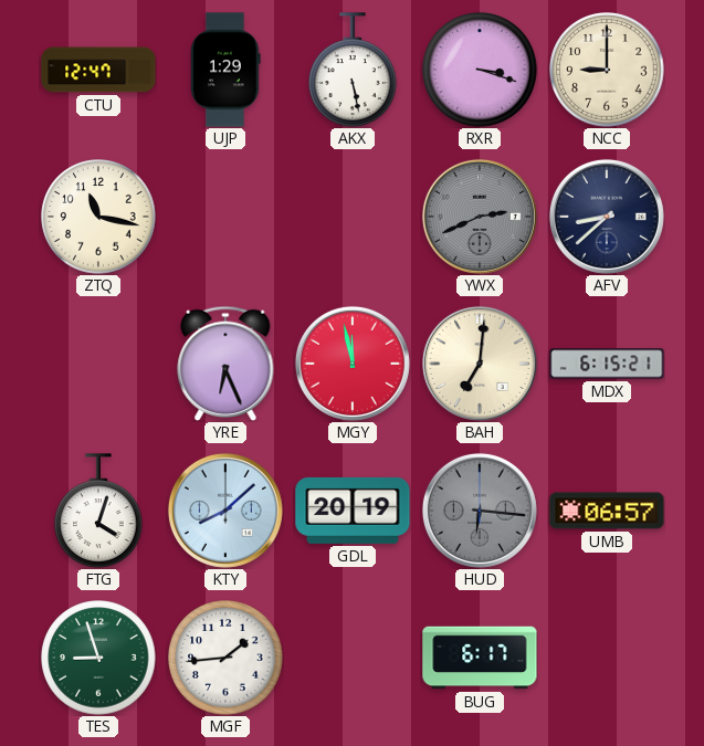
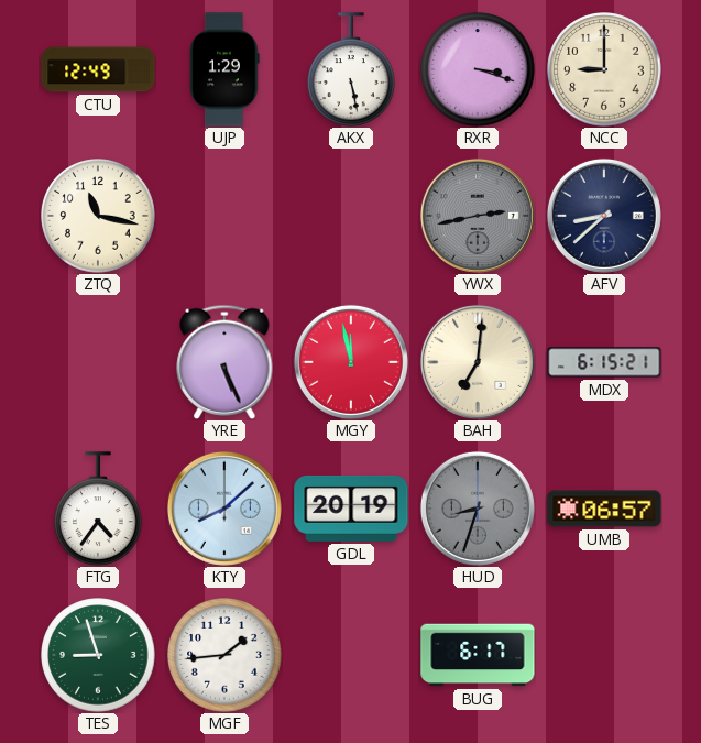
CTU: 12:47 -> 12:49
YWX: 2:41 -> 2:43
YRE: 6:26 -> 5:26
FTG: 4:03 -> 4:36
HUD: 6:16 -> 8:33
